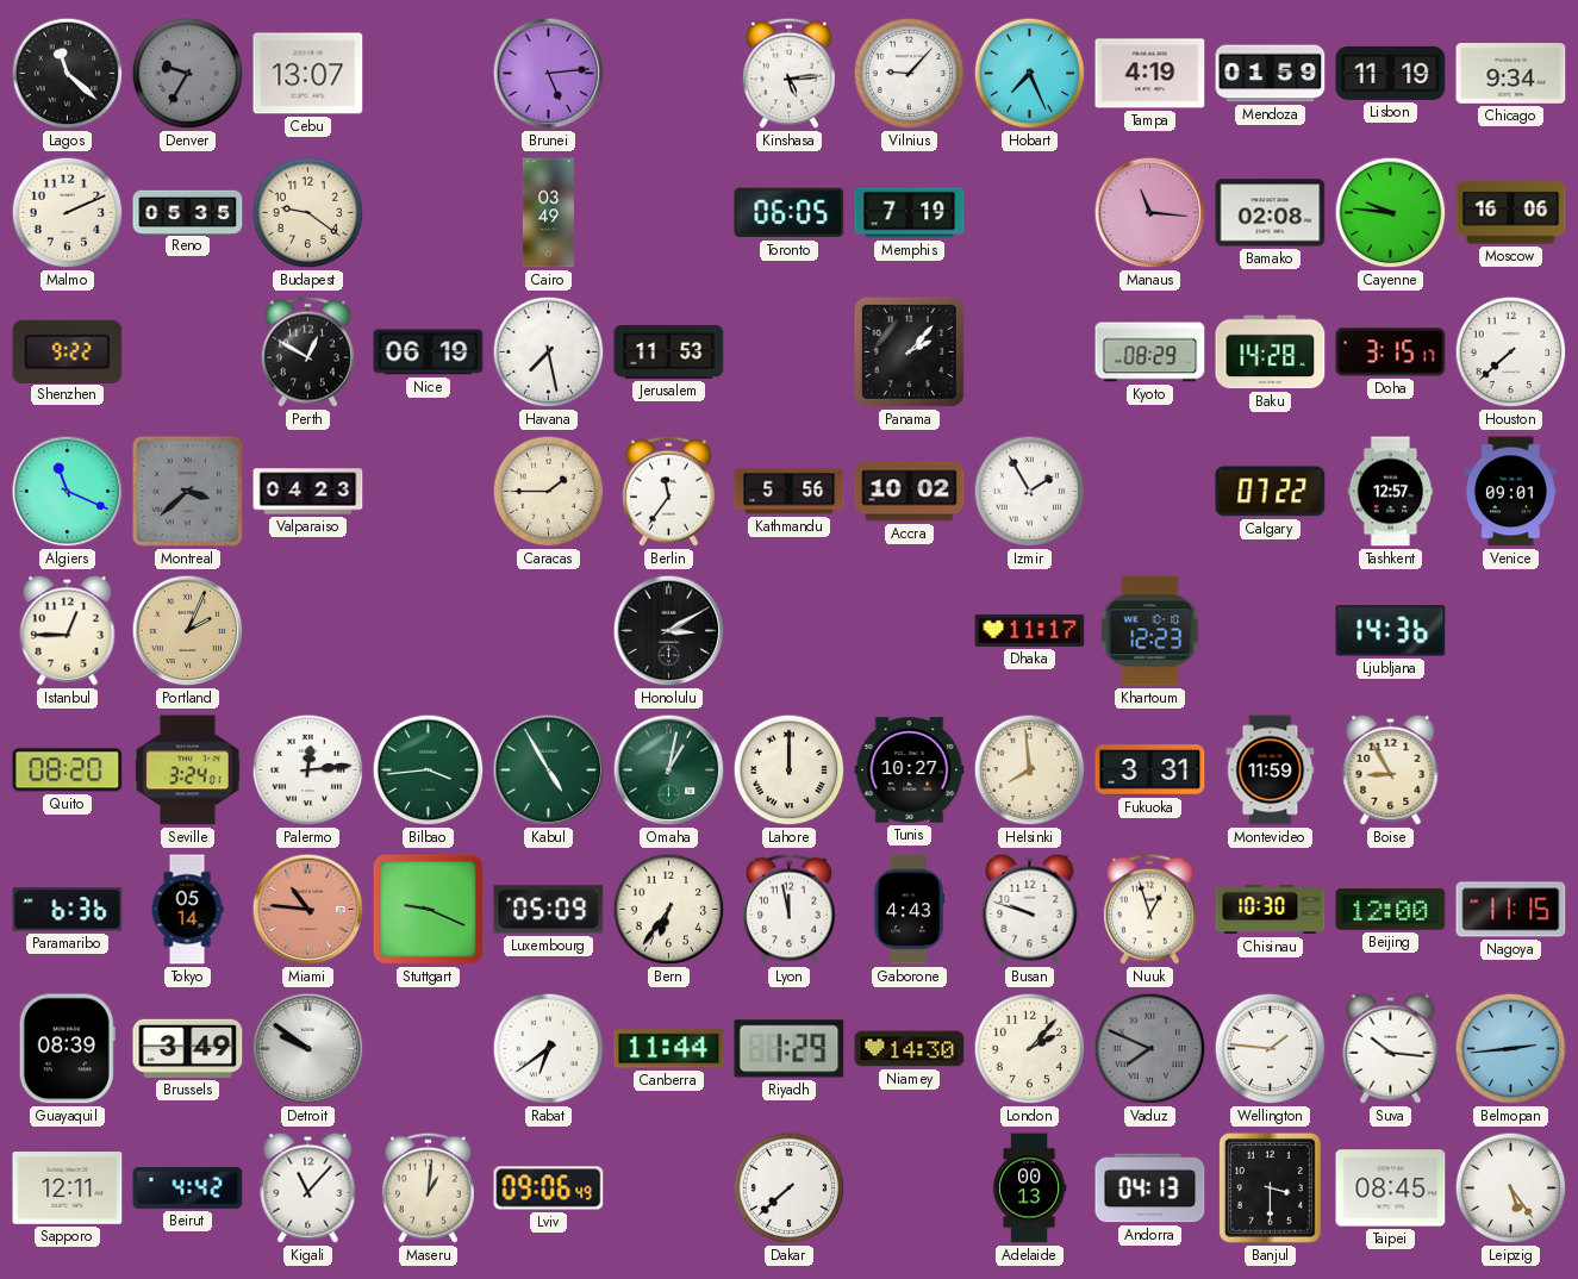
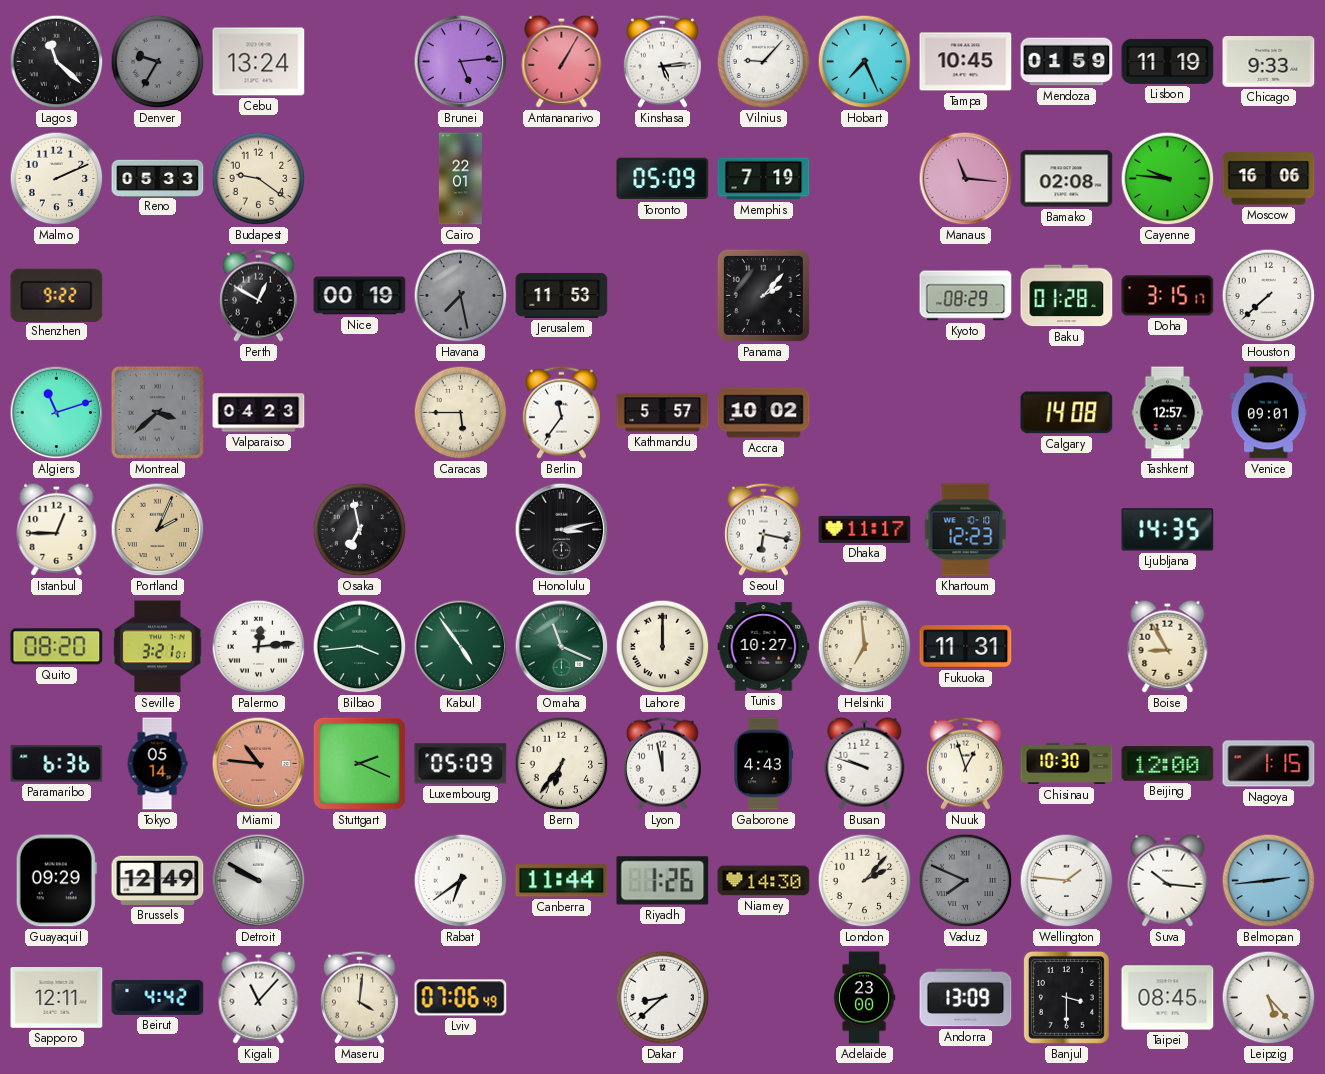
Cebu: 13:07 -> 13:24
Antananarivo: none -> 1:05
Tampa: 4:19 -> 10:45
Chicago: 9:34 -> 9:33
Reno: 05:35 -> 05:33
Cairo: 03:49 -> 22:01
Toronto: 06:05 -> 05:09
Nice: 06:19 -> 00:19
Havana dial: white -> grey
Baku: 14:28 -> 01:28
Algiers: 11:19 -> 11:12
Caracas: 1:45 -> 5:45
Kathmandu: 5:56 -> 5:57
Izmir: 1:55 -> none
Calgary: 07:22 -> 14:08
Osaka: none -> 6:58
Honolulu: 3:10 -> 3:13
Seoul: none -> 6:17
Ljubljana: 14:36 -> 14:35
Seville: 3:24 -> 3:21
Kabul: 4:55 -> 4:54
Omaha: 1:02 -> 11:19
Helsinki: 7:59 -> 6:59
Fukuoka: 3:31 -> 11:31
Montevideo: 11:59 -> none
Stuttgart: 9:19 -> 2:19
Nagoya: 11:15 -> 1:15
Guayaquil: 08:39 -> 09:29
Brussels: 3:49 -> 12:49
Detroit: 9:51 -> 9:50
Riyadh: 1:29 -> 1:26
Maseru: 1:01 -> 4:01
Lviv: 09:06 -> 07:06
Dakar: 7:38 -> 8:38
Adelaide: 00:13 -> 23:00
Andorra: 04:13 -> 13:09
Leipzig: 5:24 -> 5:23
